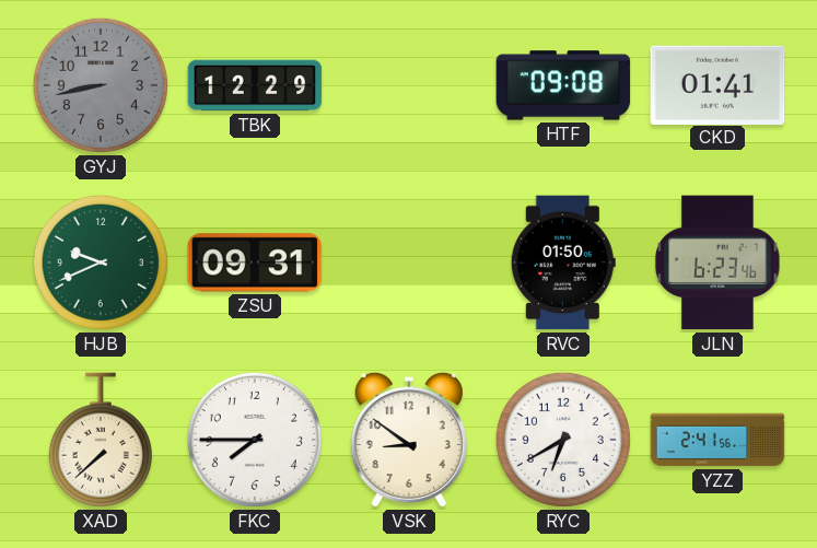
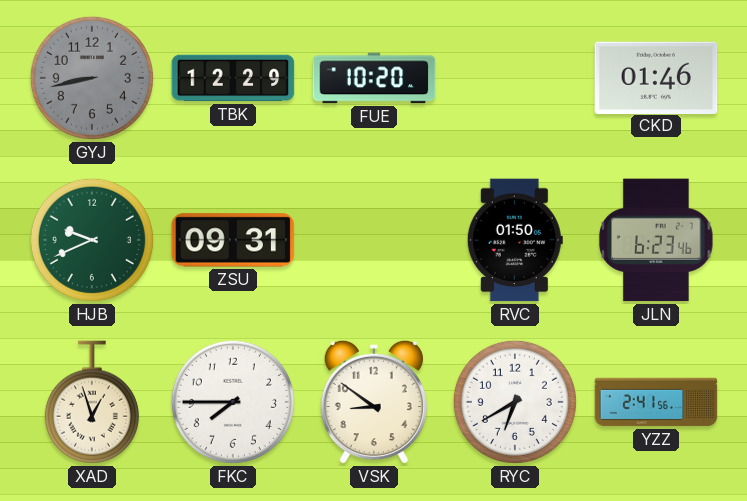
FUE: none -> 10:20
HTF: 09:08 -> none
CKD: 01:41 -> 01:46
XAD: 7:38 -> 12:57
